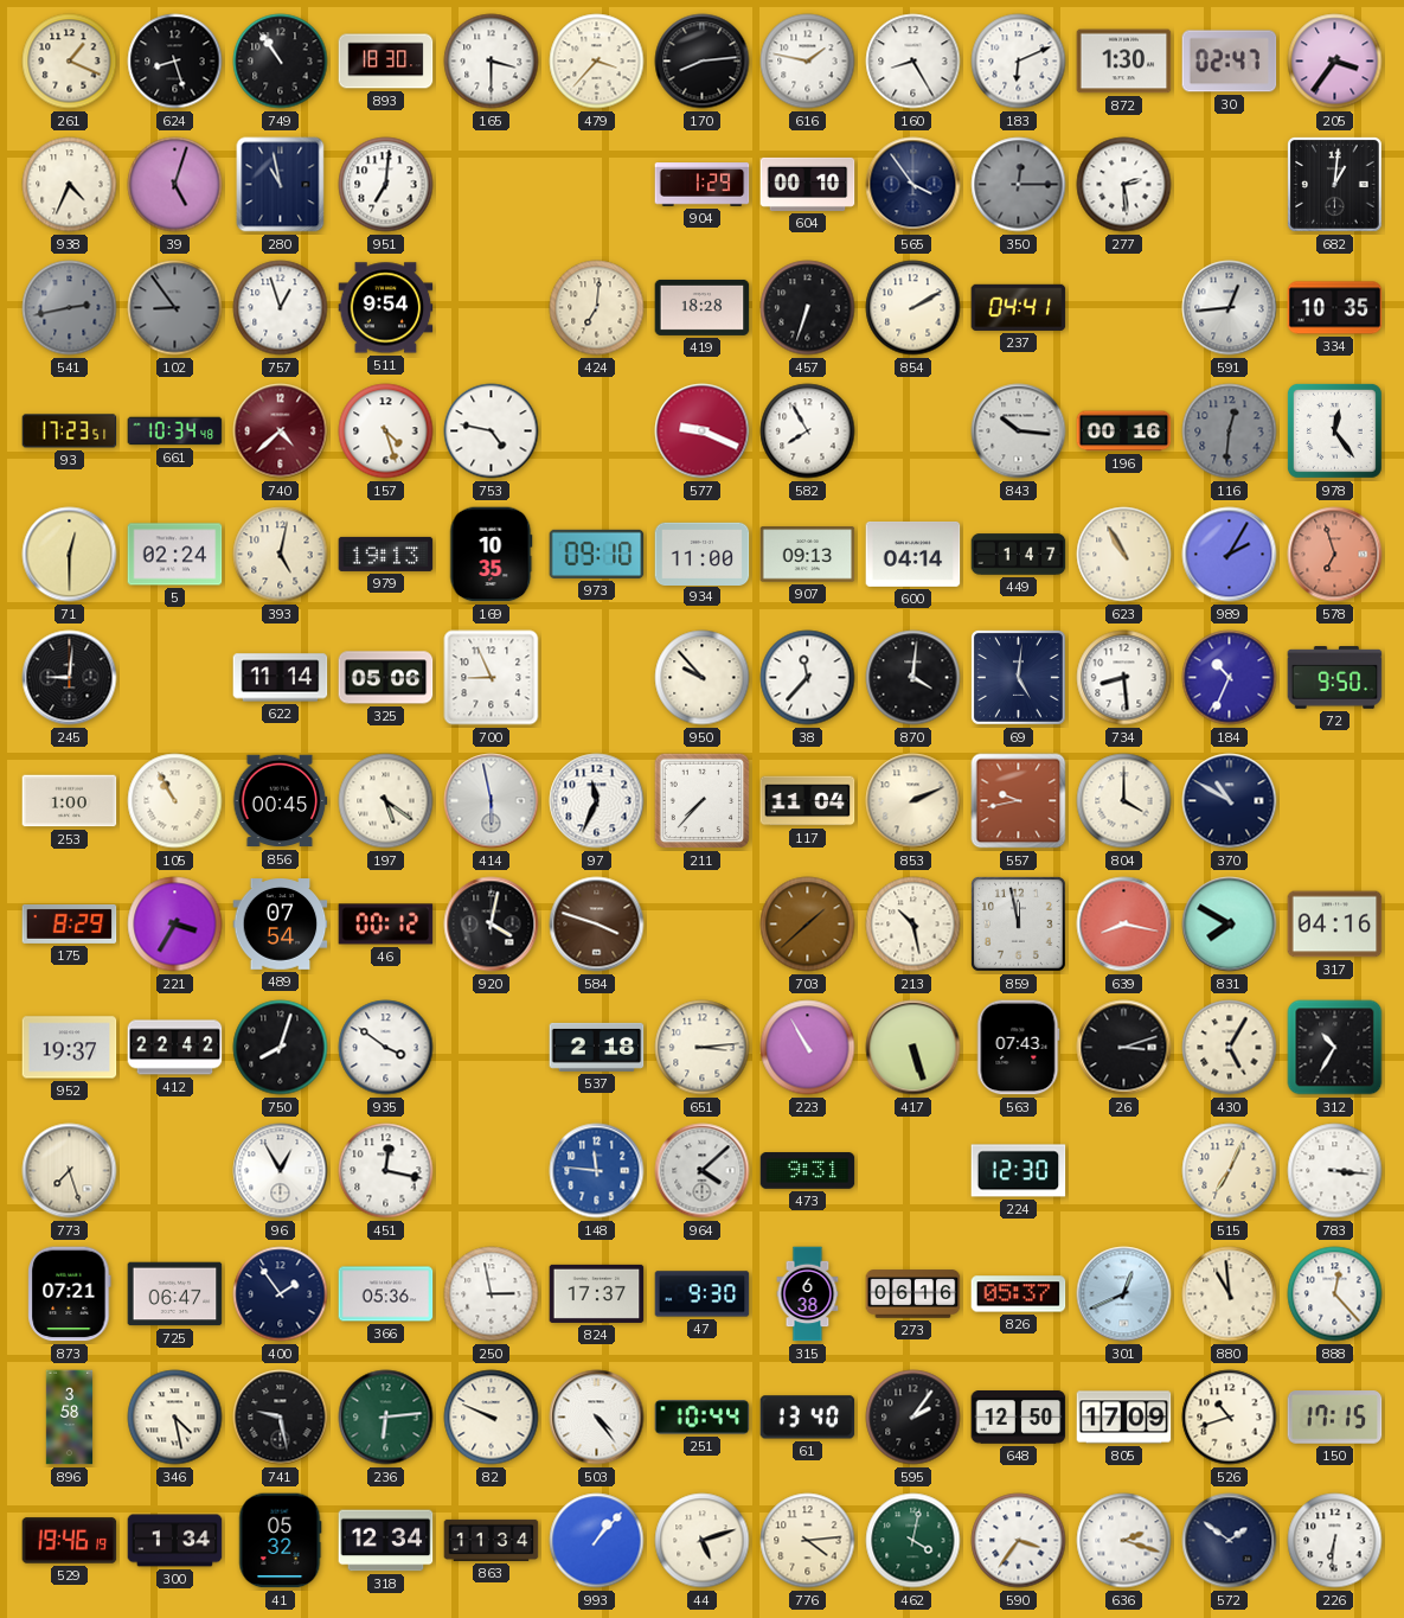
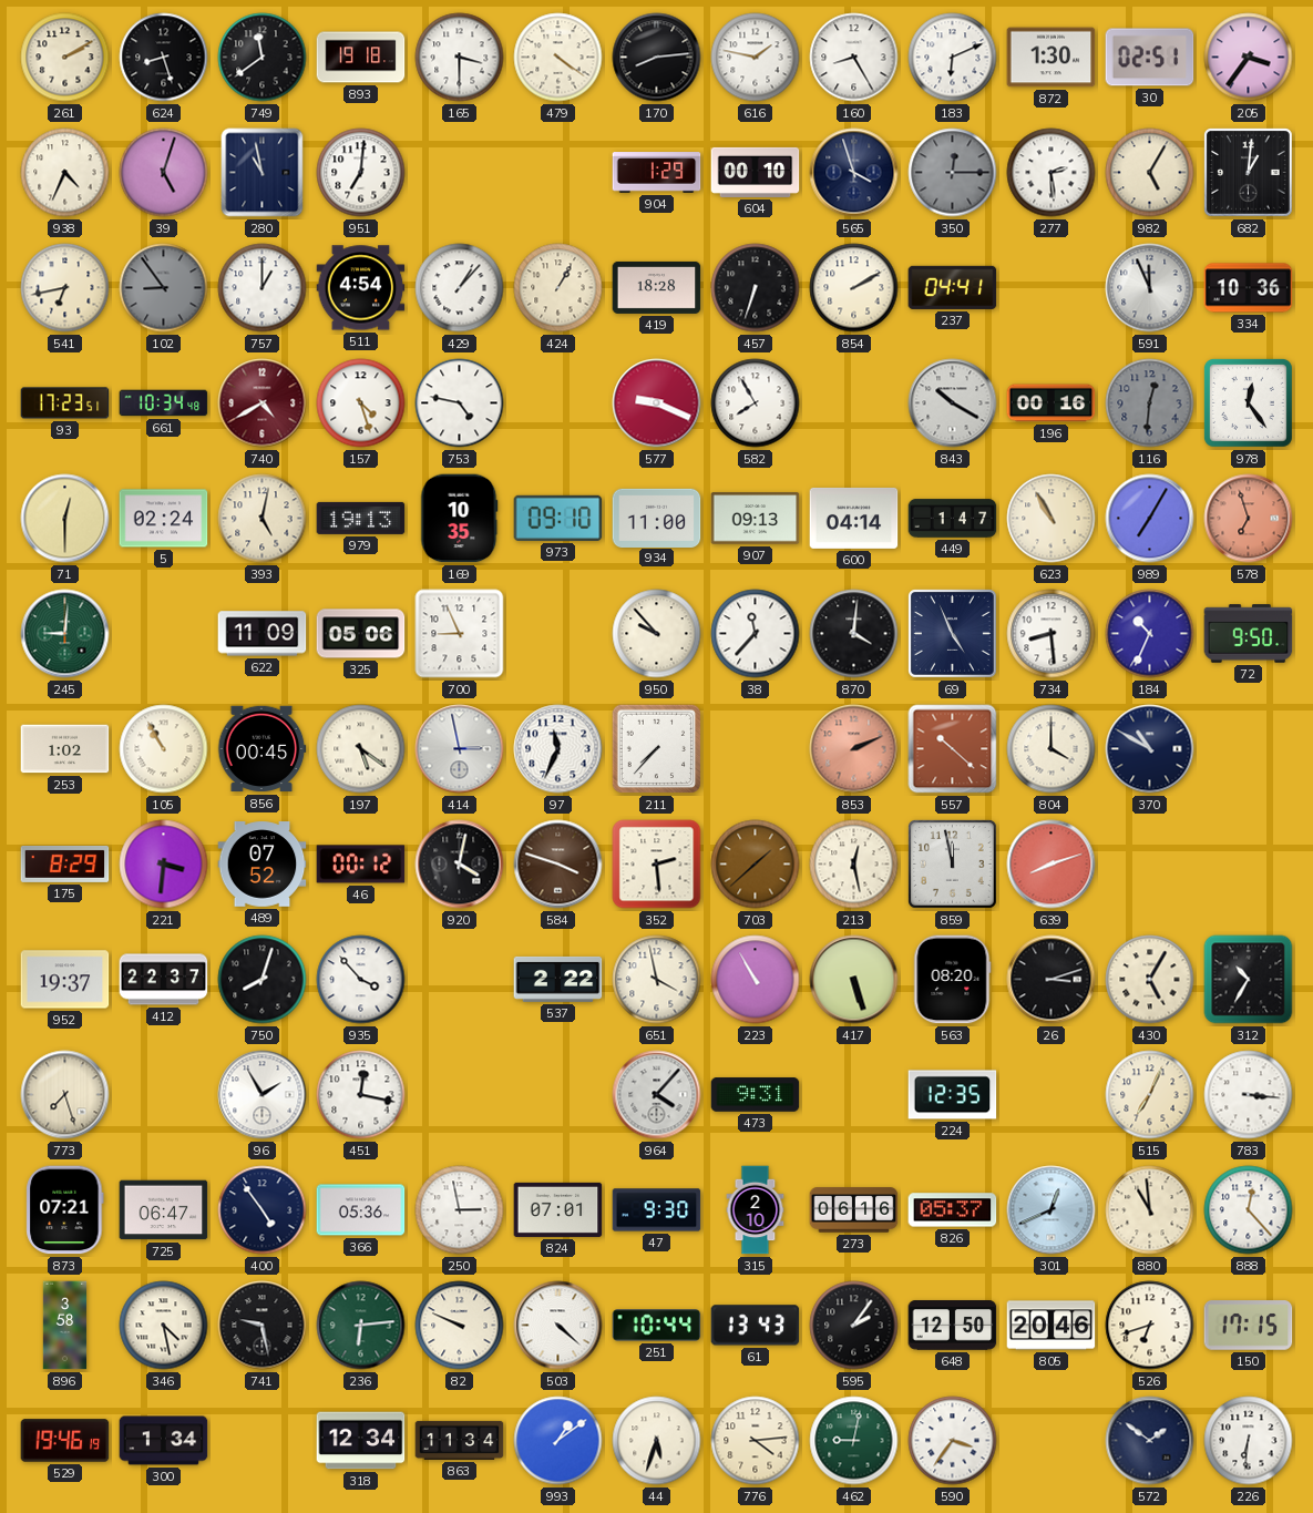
261: 1:19 -> 2:10
749: 10:54 -> 11:39
893: 18:30 -> 19:18
479: 3:37 -> 4:21
30: 02:47 -> 02:51
565: 3:54 -> 3:57
982: none -> 5:05
541: 2:43 -> 6:43
541 dial: grey -> cream
757: 12:57 -> 1:00
511: 9:54 -> 4:54
429: none -> 1:07
424: 7:01 -> 1:05
591: 12:44 -> 11:56
334: 10:35 -> 10:36
740: 4:38 -> 4:40
843: 10:16 -> 10:20
989: 2:05 -> 7:05
245 dial: black -> green
622: 11:14 -> 11:09
69: 5:01 -> 4:56
253: 1:00 -> 1:02
414: 5:58 -> 2:58
117: 11:04 -> none
853 dial: cream -> salmon
557: 9:43 -> 10:22
221: 3:35 -> 3:31
489: 07:54 -> 07:52
352: none -> 2:29
213: 10:28 -> 12:28
639: 8:17 -> 8:12
831: 7:50 -> none
317: 04:16 -> none
412: 22:42 -> 22:37
935: 3:51 -> 3:53
537: 2:18 -> 2:22
651: 3:14 -> 3:58
563: 07:43 -> 08:20
96: 12:55 -> 1:55
148: 11:46 -> none
964: 4:08 -> 4:07
224: 12:30 -> 12:35
400: 1:54 -> 4:54
824: 17:37 -> 07:01
315: 6:38 -> 2:10
503: 4:24 -> 4:22
61: 13:40 -> 13:43
805: 17:09 -> 20:46
526: 10:42 -> 6:42
41: 05:32 -> none
993: 1:07 -> 1:09
44: 5:12 -> 5:33
462: 4:02 -> 9:02
636: 2:18 -> none
